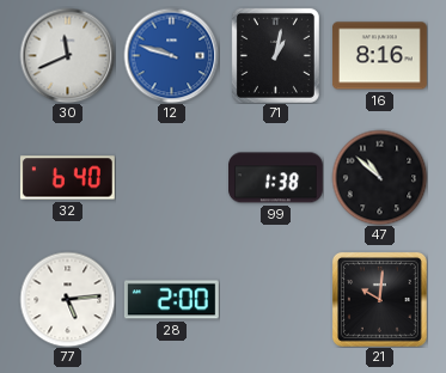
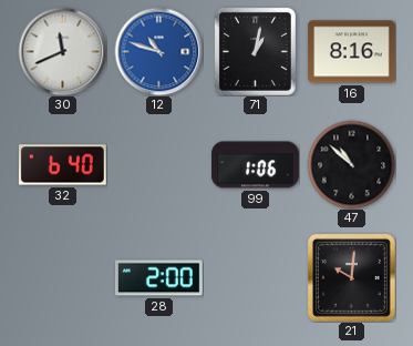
12: 9:48 -> 10:48
99: 1:38 -> 1:06
77: 5:14 -> none
